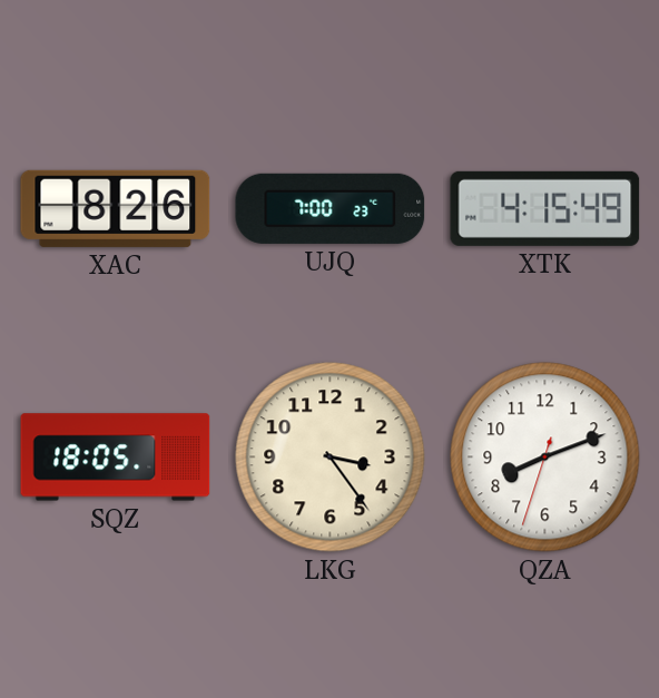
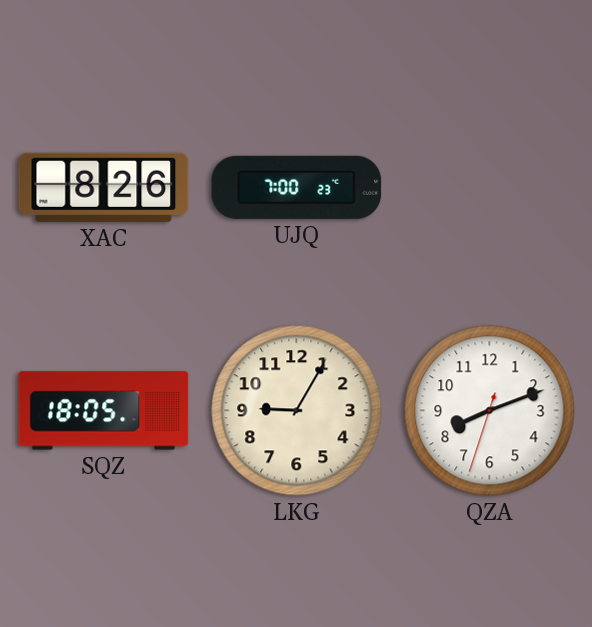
XTK: 4:15 -> none
LKG: 3:24 -> 9:05
